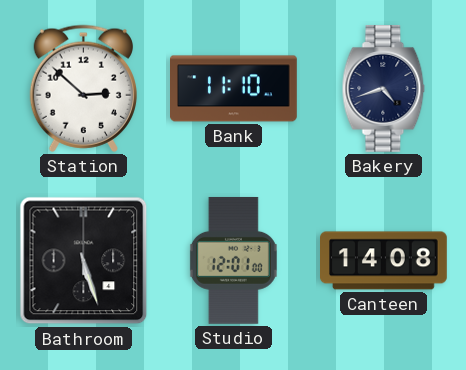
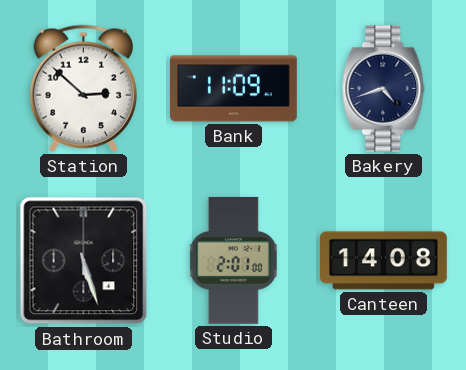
Bank: 11:10 -> 11:09
Studio: 12:01 -> 2:01
